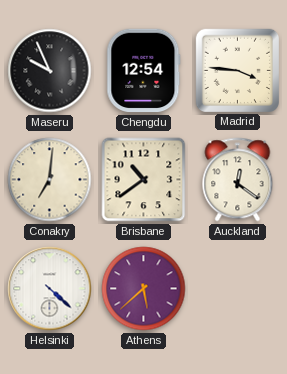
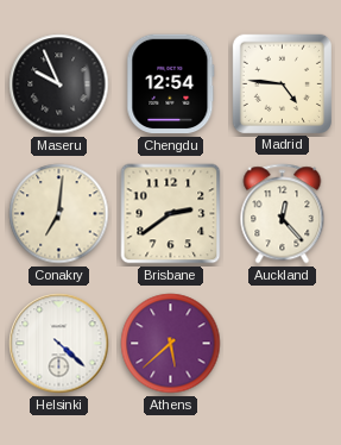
Madrid: 3:46 -> 4:46
Brisbane: 10:39 -> 2:39
Auckland: 12:21 -> 12:23
